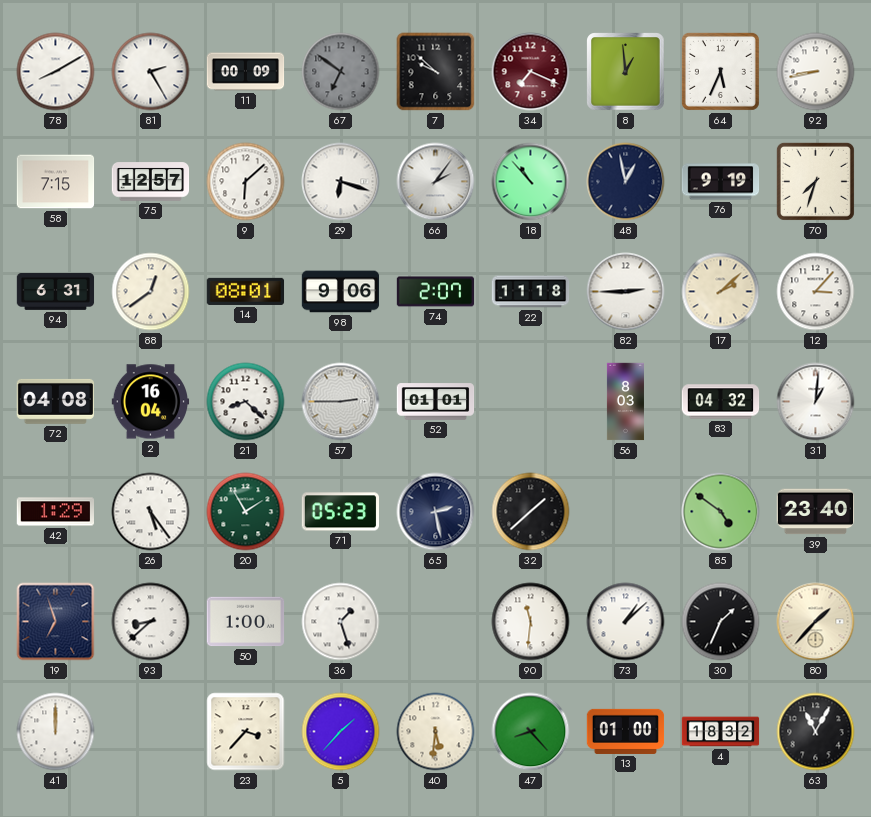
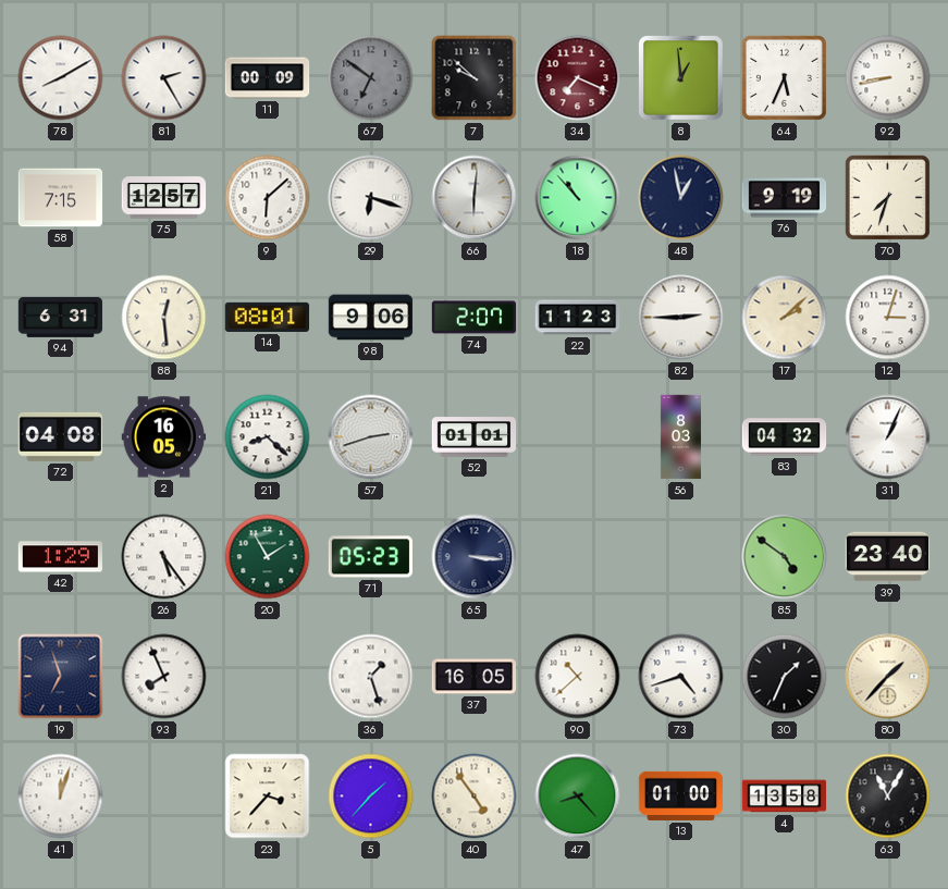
66: 2:06 -> 6:01
88: 12:39 -> 12:29
22: 11:18 -> 11:23
12: 3:07 -> 3:03
2: 16:04 -> 16:05
57: 2:45 -> 2:42
31: 1:01 -> 1:04
65: 2:28 -> 3:16
32: 1:38 -> none
93: 8:38 -> 7:56
50: 1:00 -> none
37: none -> 16:05
90: 11:31 -> 10:38
73: 1:08 -> 4:42
41: 12:00 -> 12:03
40: 5:31 -> 4:54
4: 18:32 -> 13:58
